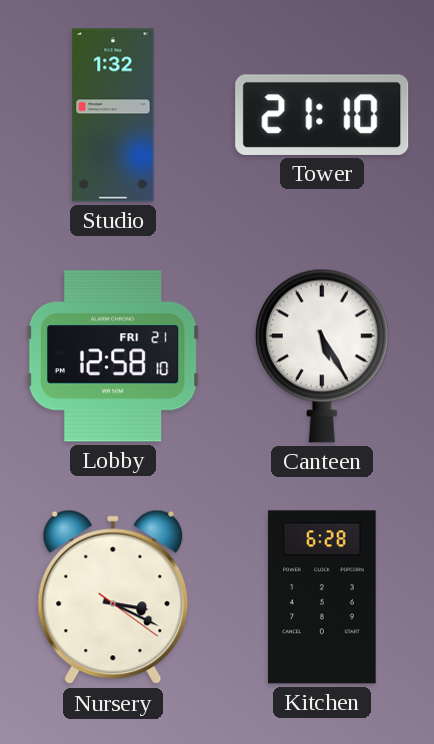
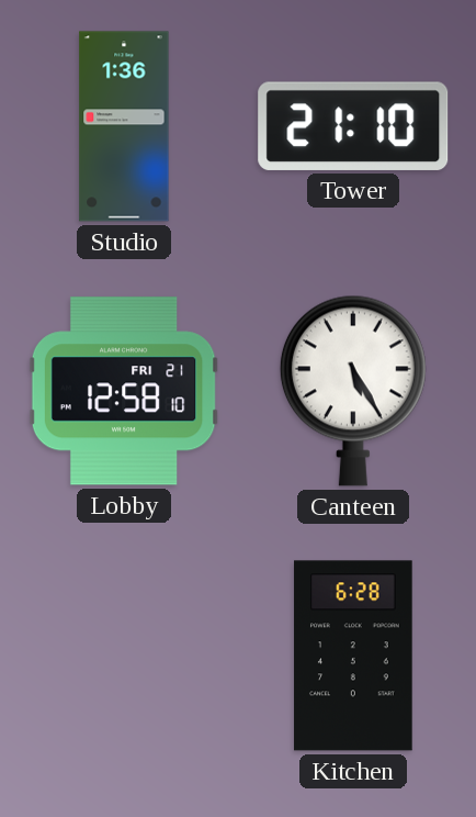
Studio: 1:32 -> 1:36
Nursery: 3:19 -> none
